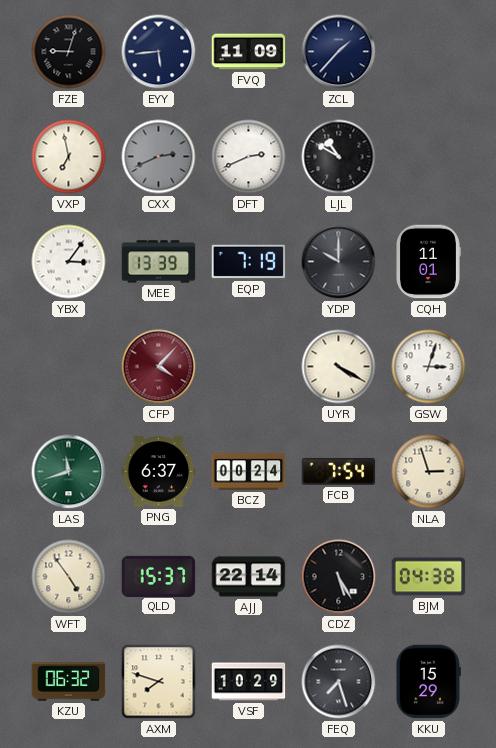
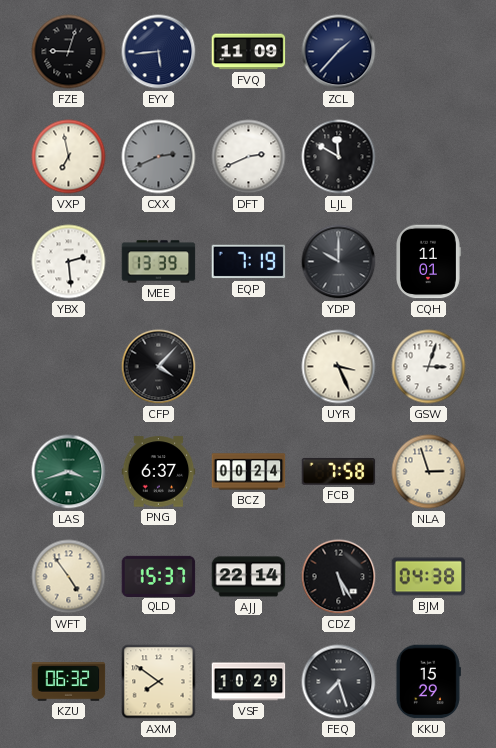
LJL: 10:50 -> 11:50
YBX: 3:06 -> 2:29
CFP dial: burgundy -> black
UYR: 4:20 -> 3:26
LAS: 11:42 -> 3:42
FCB: 7:54 -> 7:58
AXM: 7:48 -> 7:51
